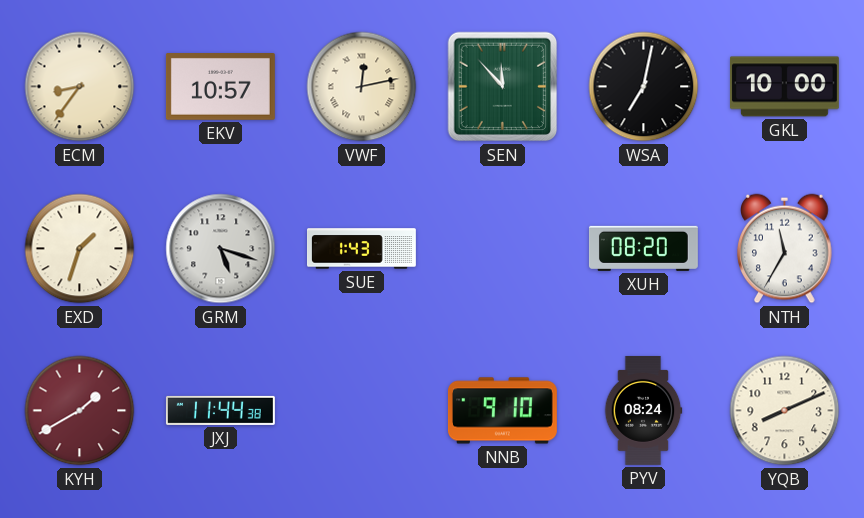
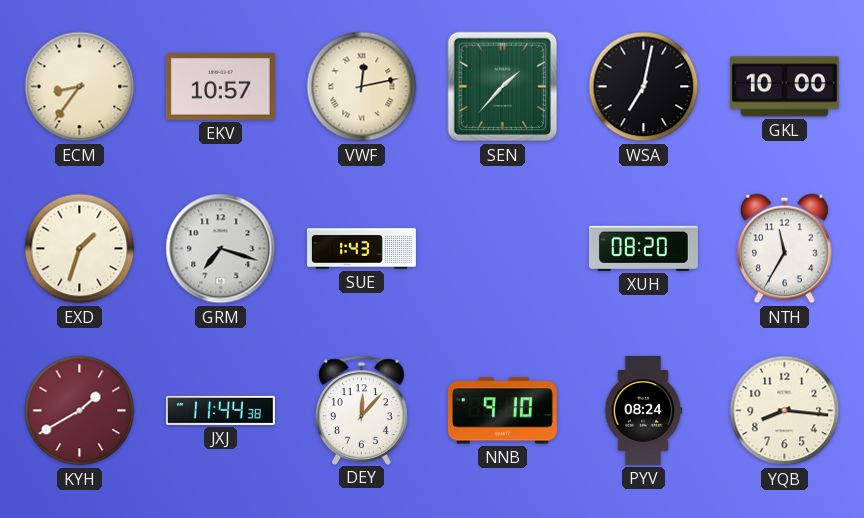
SEN: 11:53 -> 1:37
GRM: 5:18 -> 7:18
DEY: none -> 12:07
YQB: 8:11 -> 8:16
